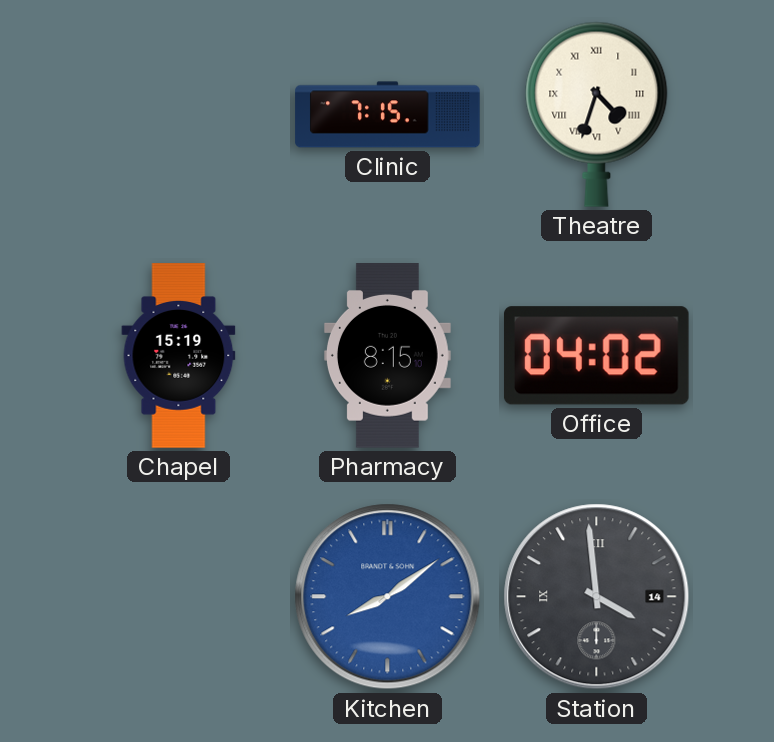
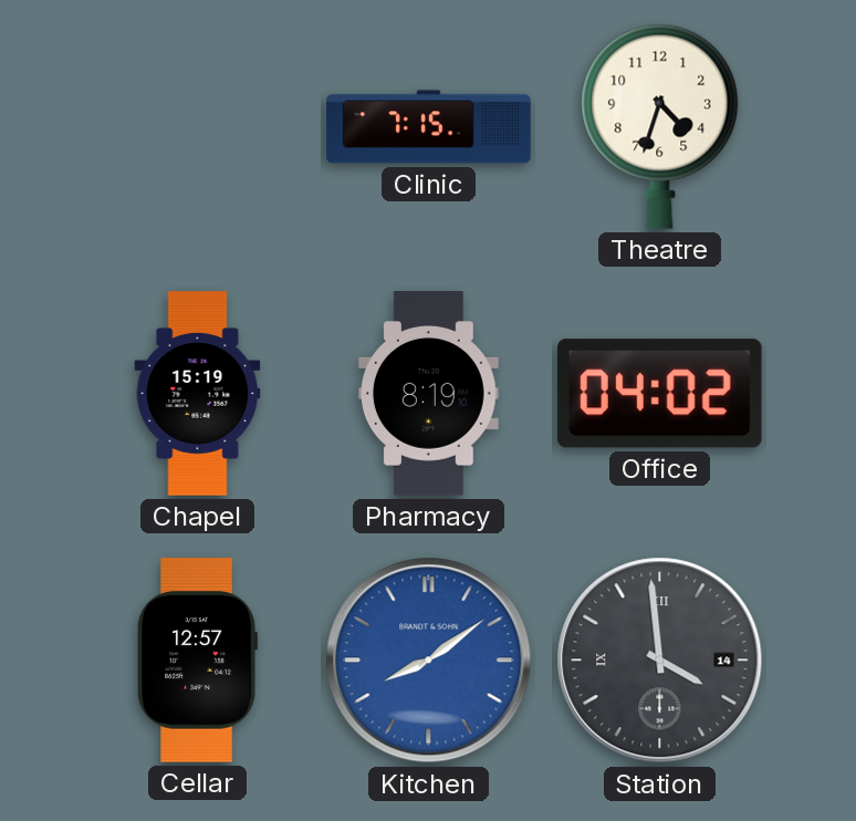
Theatre numerals: Roman -> Arabic
Pharmacy: 8:15 -> 8:19
Cellar: none -> 12:57
